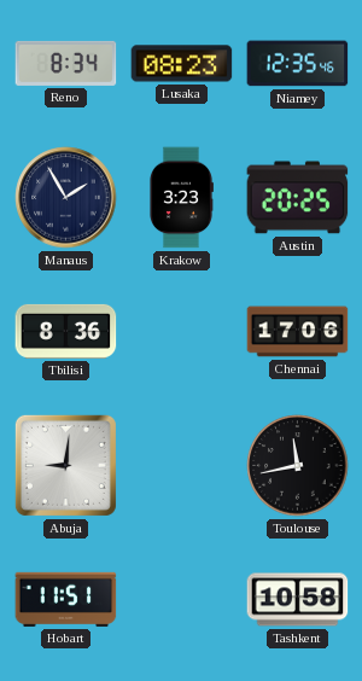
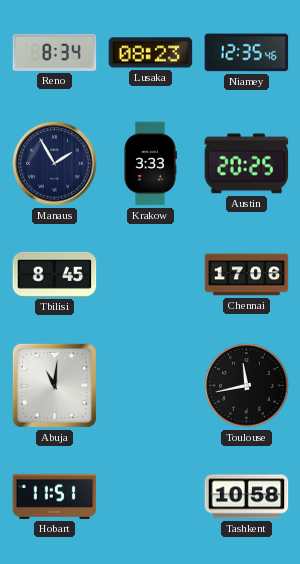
Krakow: 3:23 -> 3:33
Tbilisi: 8:36 -> 8:45
Abuja: 9:01 -> 11:01
